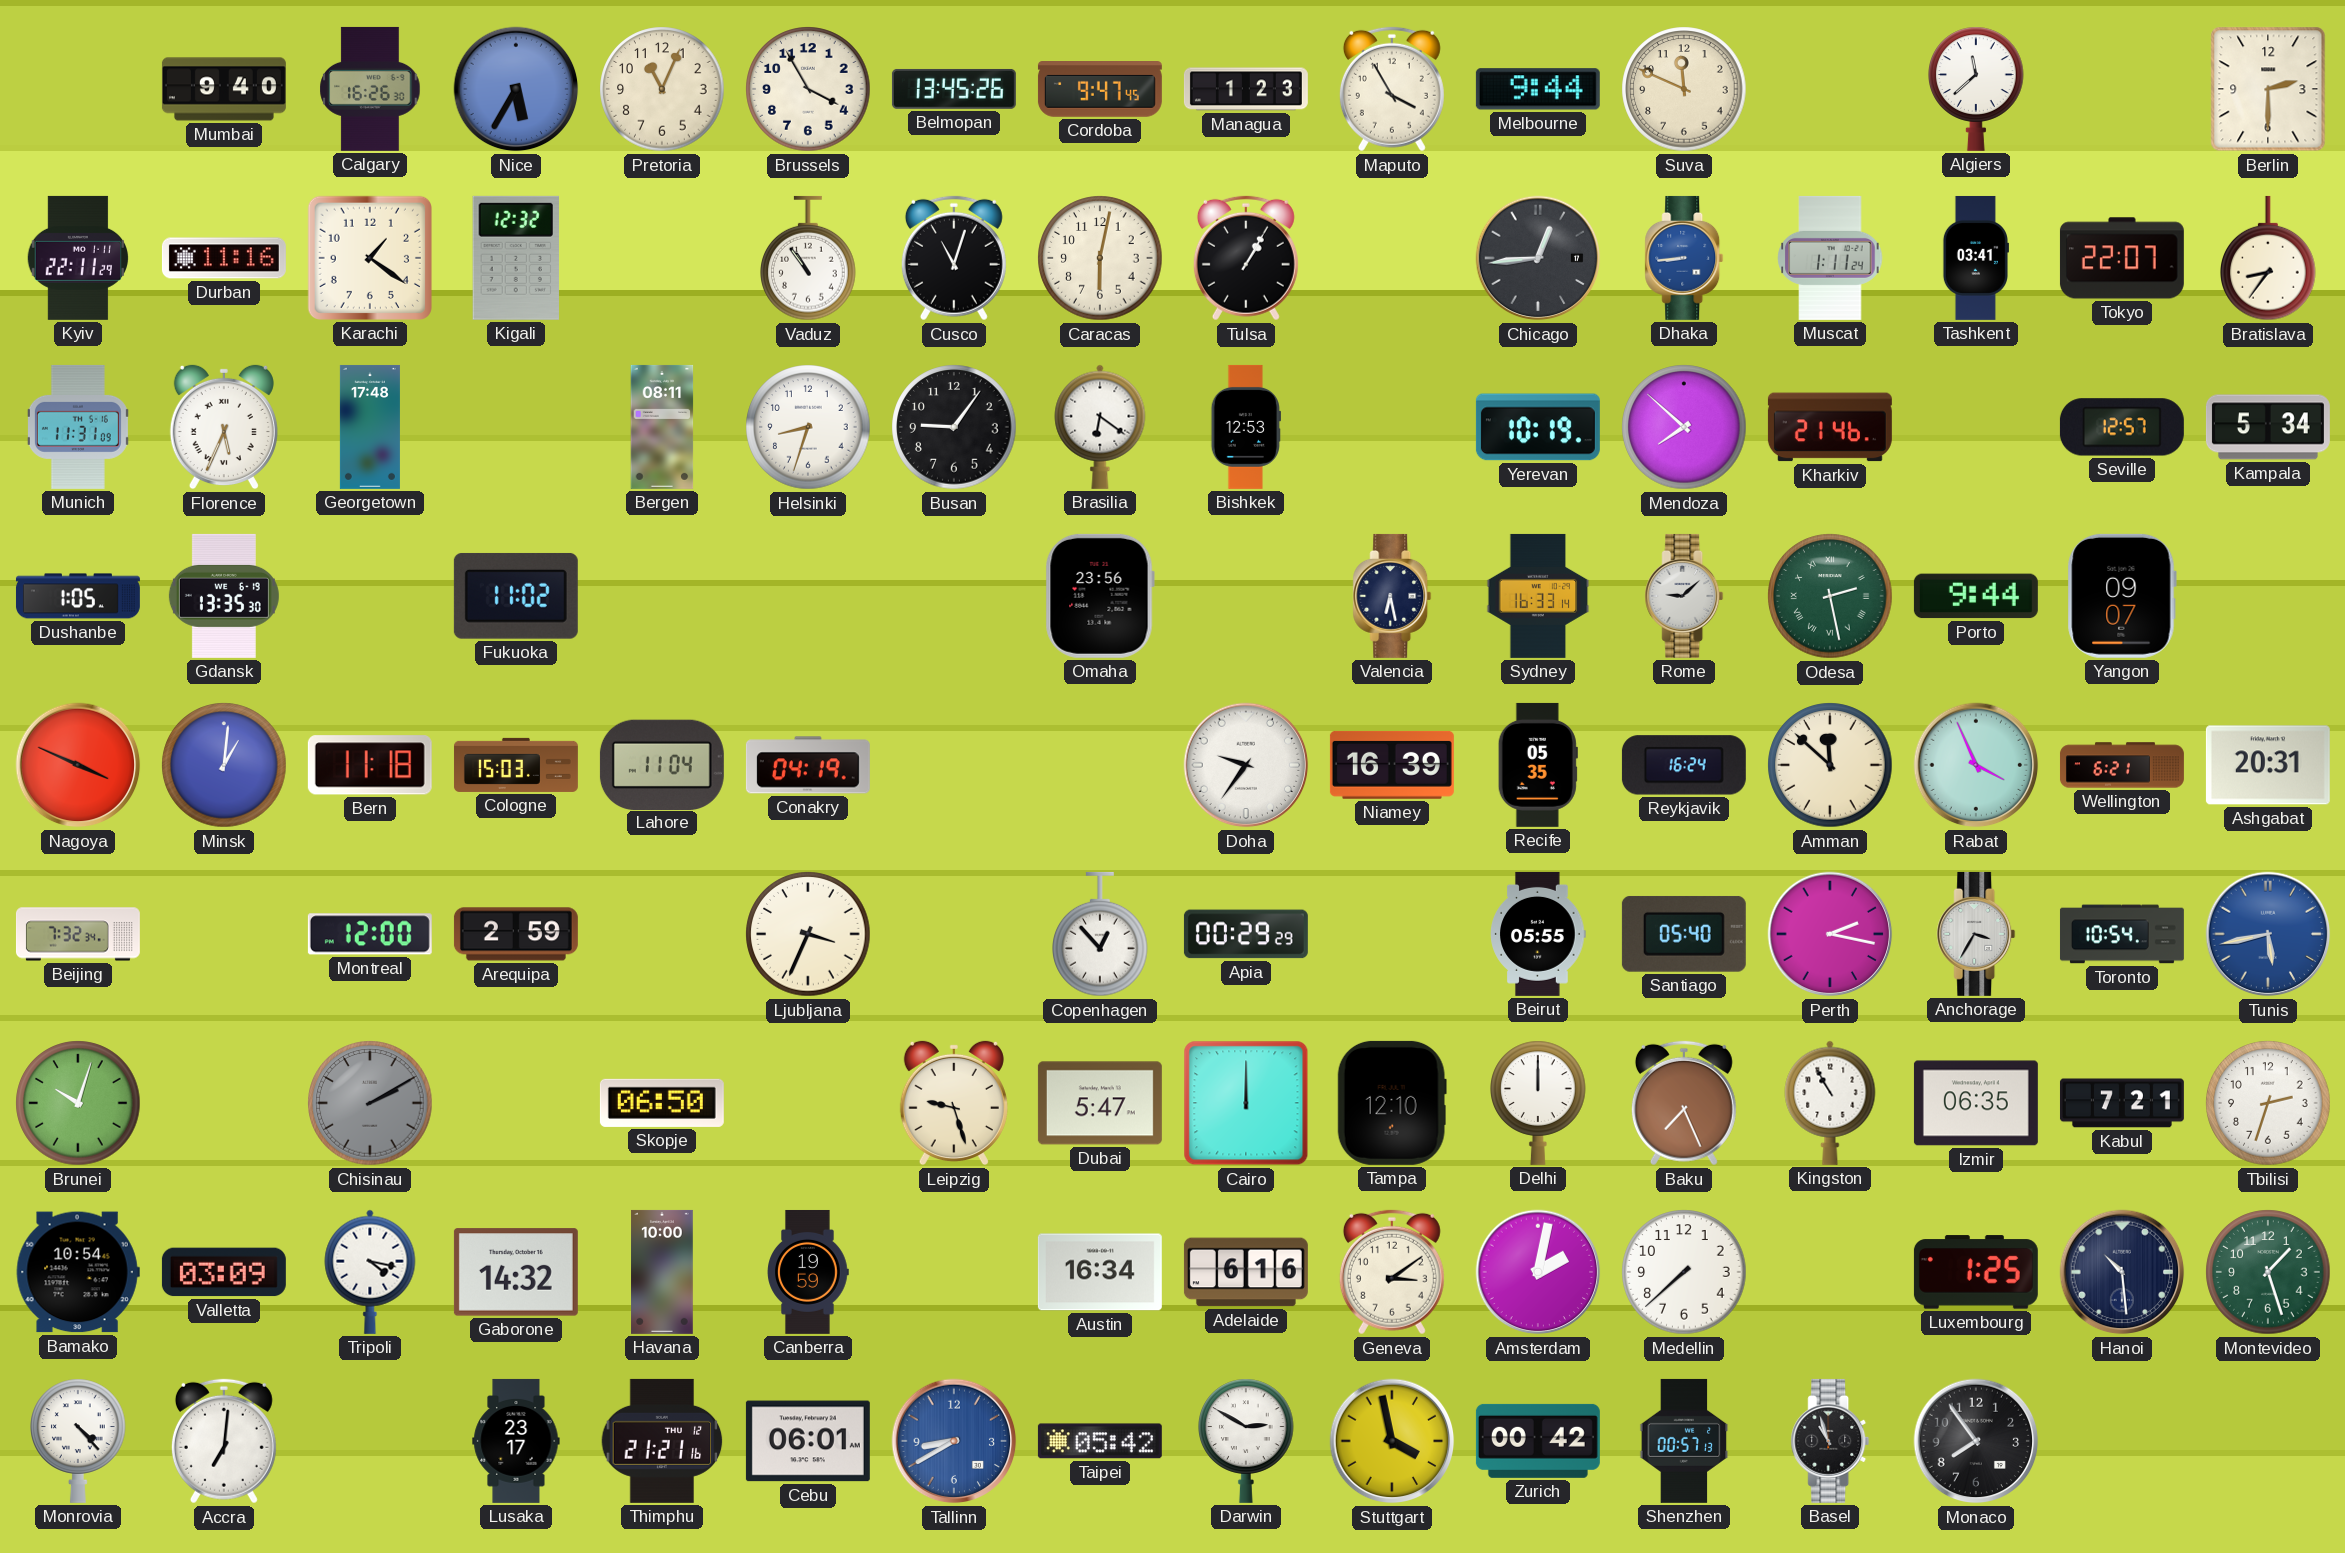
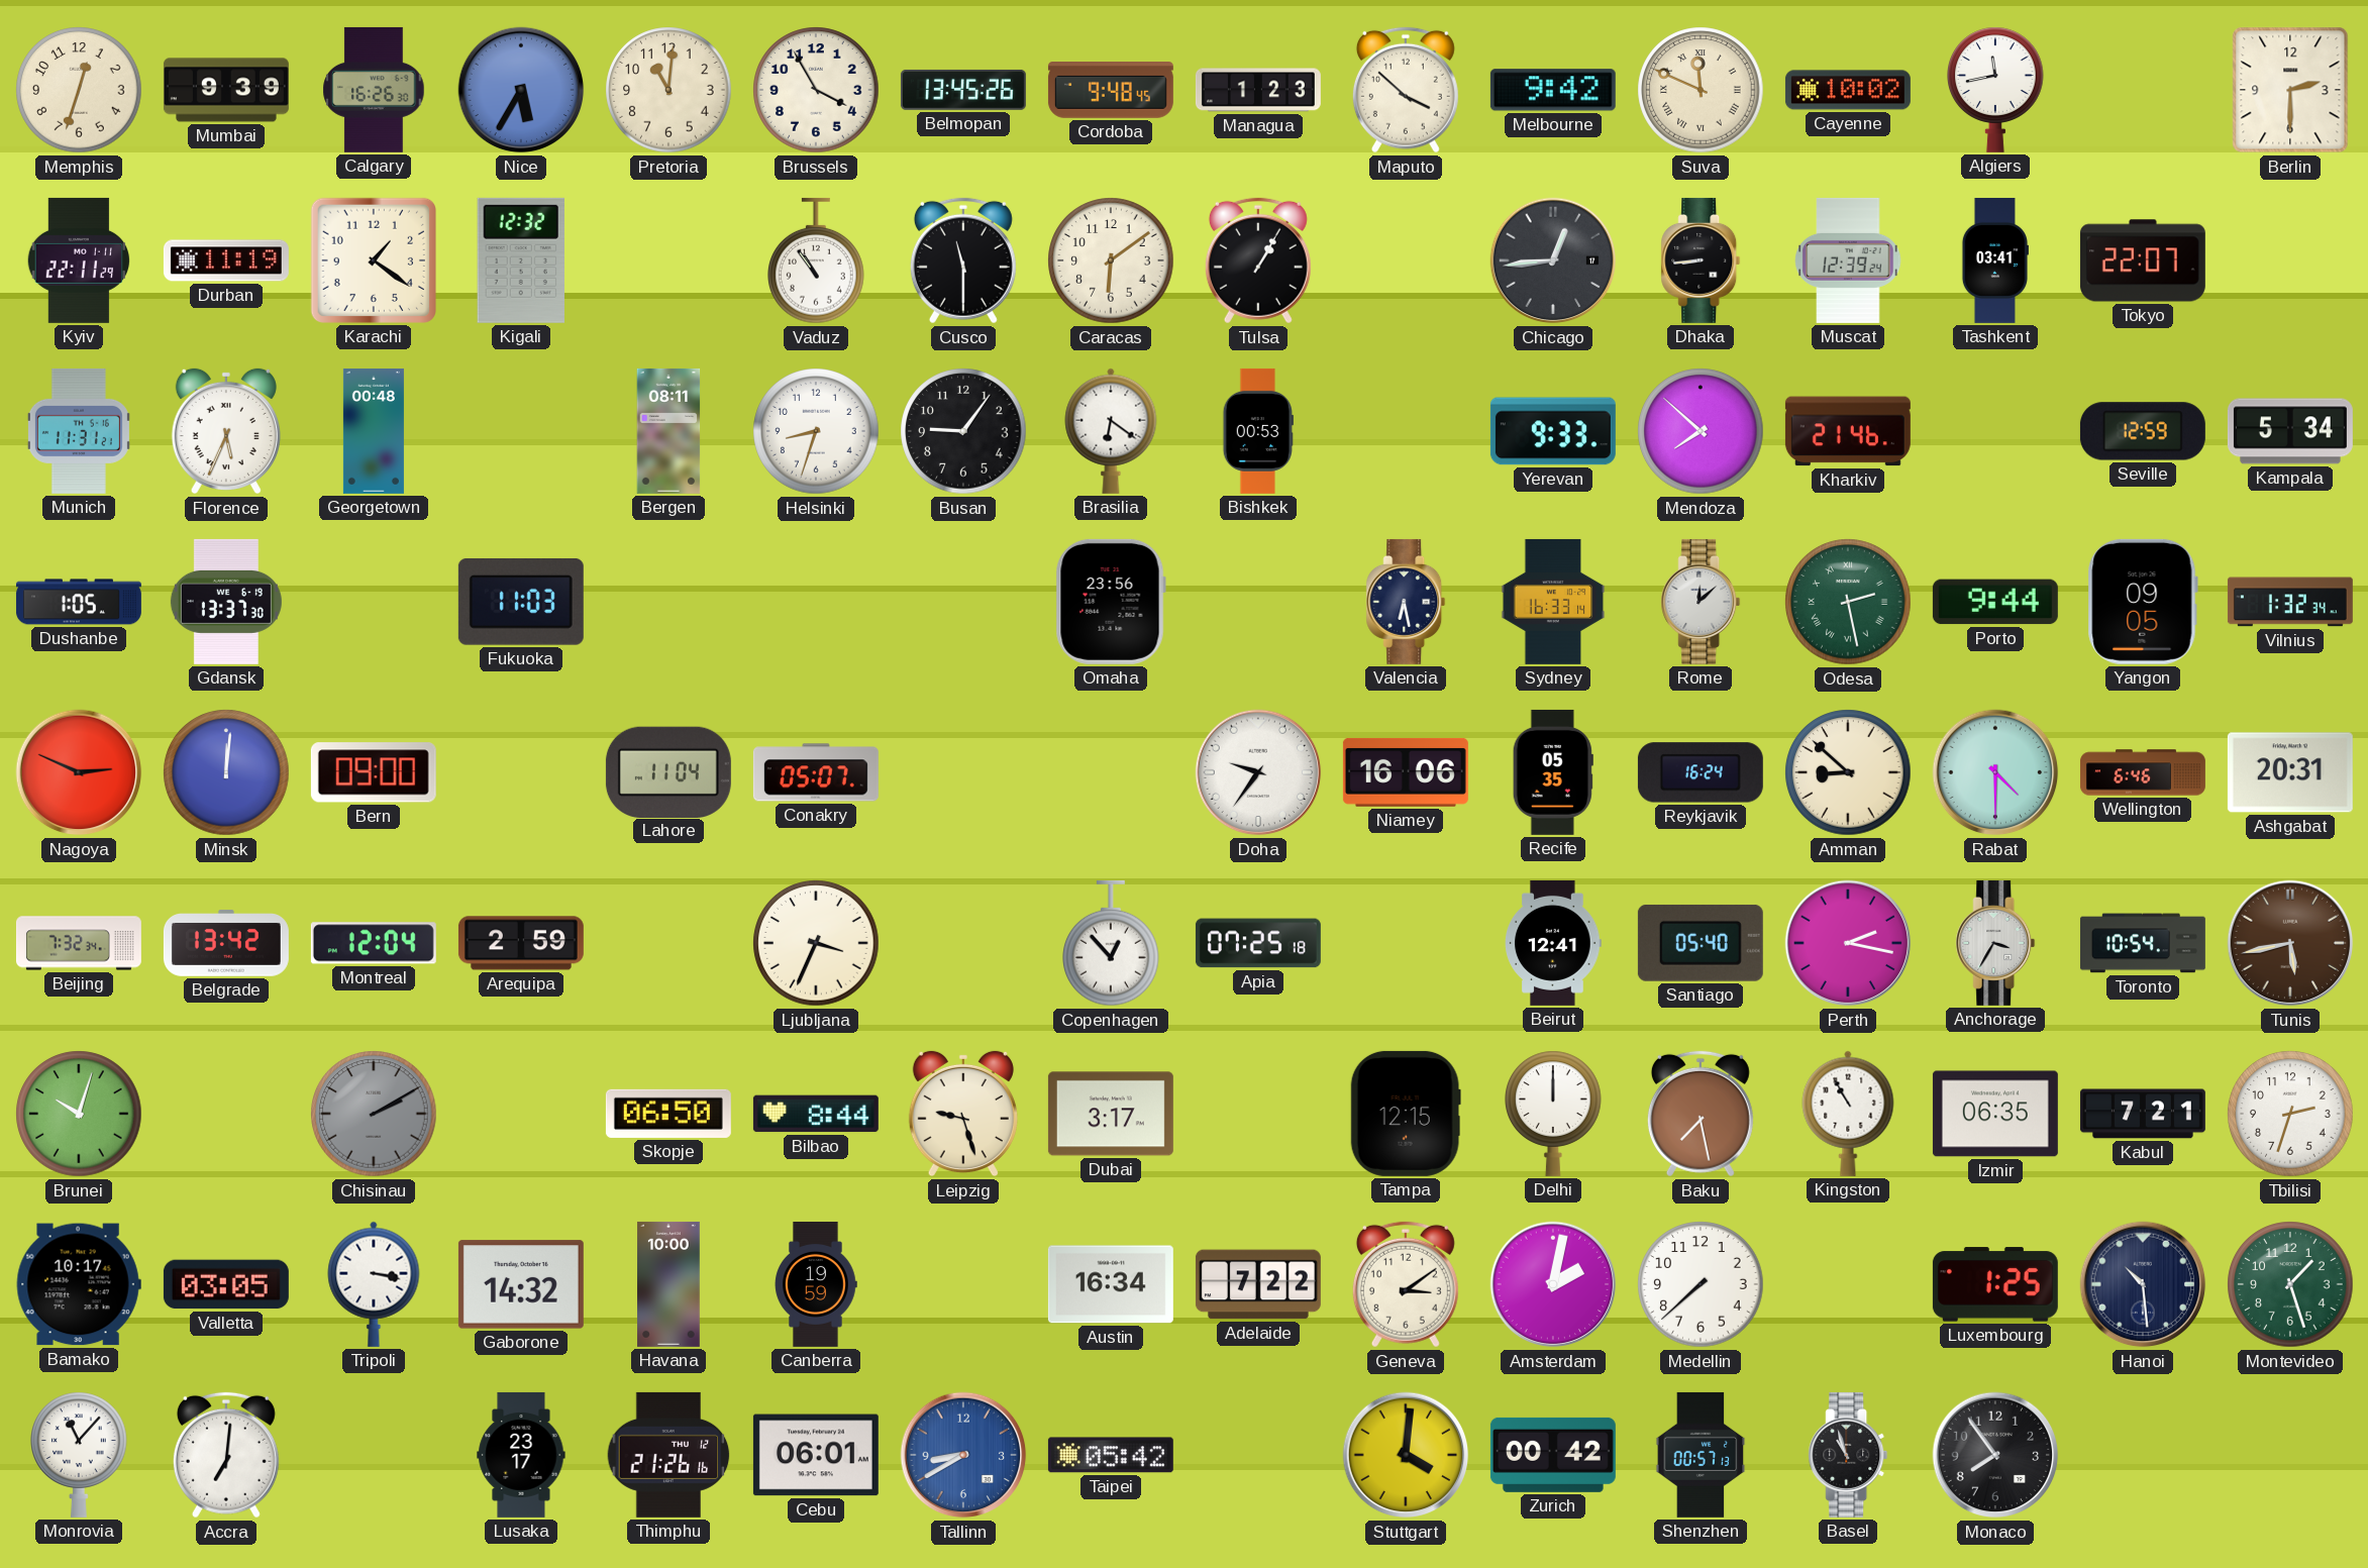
Memphis: none -> 12:33
Mumbai: 9:40 -> 9:39
Pretoria: 11:04 -> 11:01
Cordoba: 9:47 -> 9:48
Maputo: 3:55 -> 3:52
Melbourne: 9:44 -> 9:42
Suva numerals: Arabic -> Roman
Cayenne: none -> 10:02
Algiers: 11:38 -> 11:43
Durban: 11:16 -> 11:19
Cusco: 11:03 -> 11:30
Caracas: 6:02 -> 6:09
Dhaka dial: blue -> black
Muscat: 1:11 -> 12:39
Bratislava: 8:36 -> none
Munich: 11:31:09 -> 11:31:21
Georgetown: 17:48 -> 00:48
Bishkek: 12:53 -> 00:53
Yerevan: 10:19 -> 9:33
Seville: 12:57 -> 12:59
Gdansk: 13:35 -> 13:37
Fukuoka: 11:02 -> 11:03
Rome: 9:08 -> 12:08
Yangon: 09:07 -> 09:05
Vilnius: none -> 1:32
Nagoya: 3:49 -> 2:49
Minsk: 1:01 -> 12:01
Bern: 11:18 -> 09:00
Cologne: 15:03 -> none
Conakry: 04:19 -> 05:07
Niamey: 16:39 -> 16:06
Amman: 11:52 -> 8:52
Rabat: 3:56 -> 4:30
Wellington: 6:21 -> 6:46
Belgrade: none -> 13:42
Montreal: 12:00 -> 12:04
Apia: 00:29 -> 07:25
Beirut: 05:55 -> 12:41
Tunis dial: blue -> brown
Bilbao: none -> 8:44
Dubai: 5:47 -> 3:17
Cairo: 12:00 -> none
Tampa: 12:10 -> 12:15
Baku: 7:26 -> 7:28
Bamako: 10:54 -> 10:17
Valletta: 03:09 -> 03:05
Tripoli: 4:17 -> 3:17
Adelaide: 6:16 -> 7:22
Monrovia: 4:23 -> 11:07
Thimphu: 21:21 -> 21:26
Darwin: 2:50 -> none
Stuttgart: 3:58 -> 4:01
